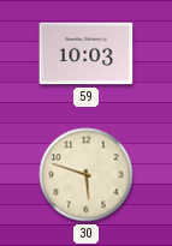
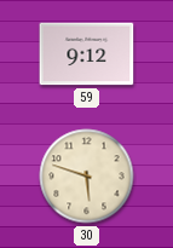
59: 10:03 -> 9:12
